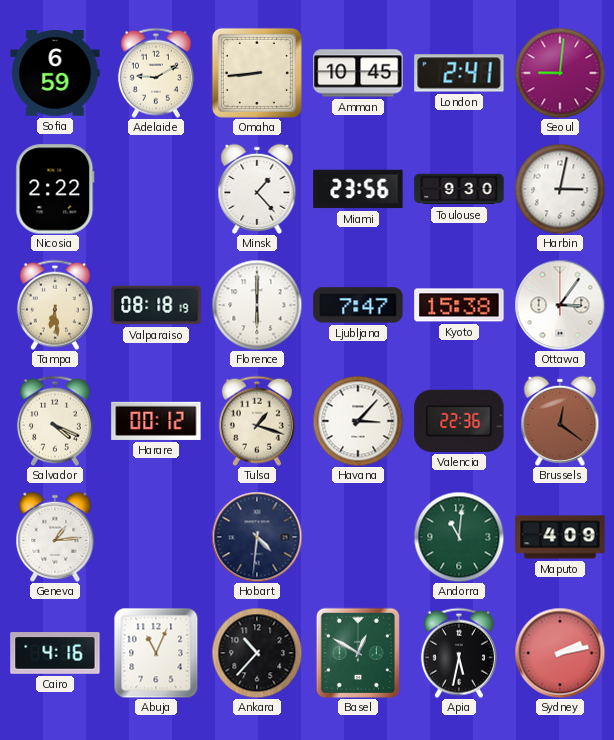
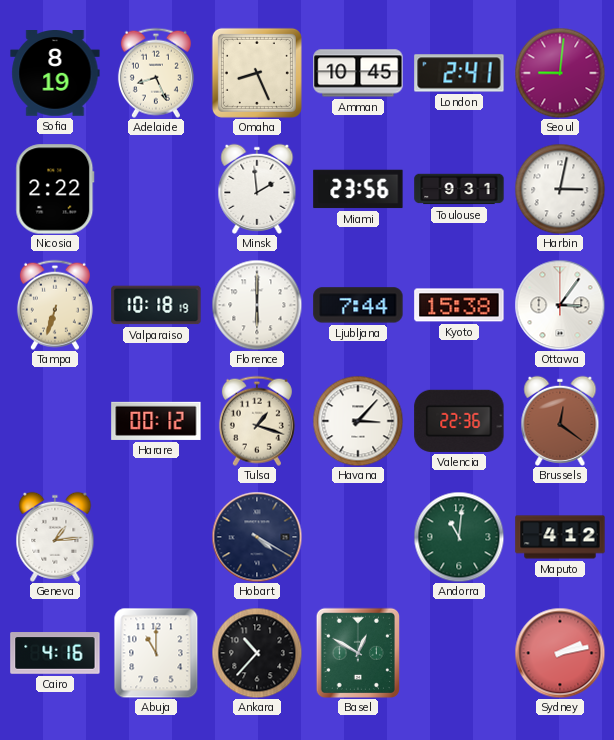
Sofia: 6:59 -> 8:19
Adelaide: 9:10 -> 8:26
Omaha: 8:44 -> 8:26
Minsk: 1:23 -> 1:59
Toulouse: 9:30 -> 9:31
Tampa: 6:29 -> 6:33
Valparaiso: 08:18 -> 10:18
Ljubljana: 7:47 -> 7:44
Salvador: 4:19 -> none
Hobart: 4:31 -> 4:20
Maputo: 4:09 -> 4:12
Abuja: 11:04 -> 11:00
Apia: 5:32 -> none
